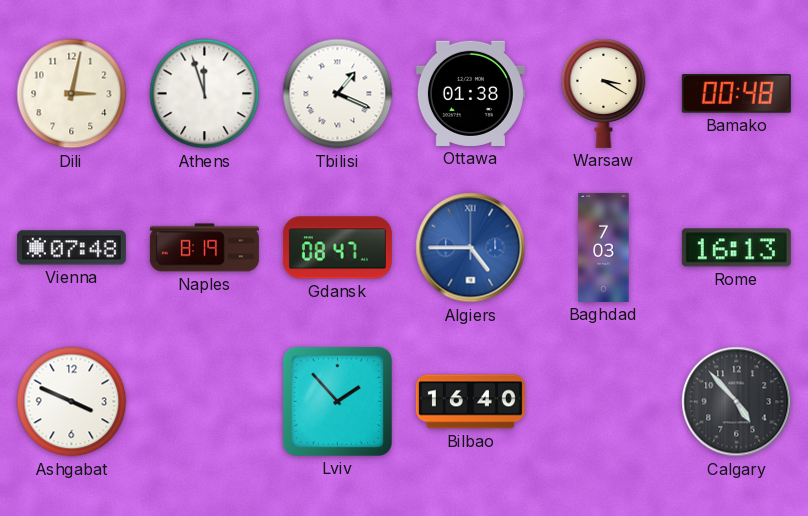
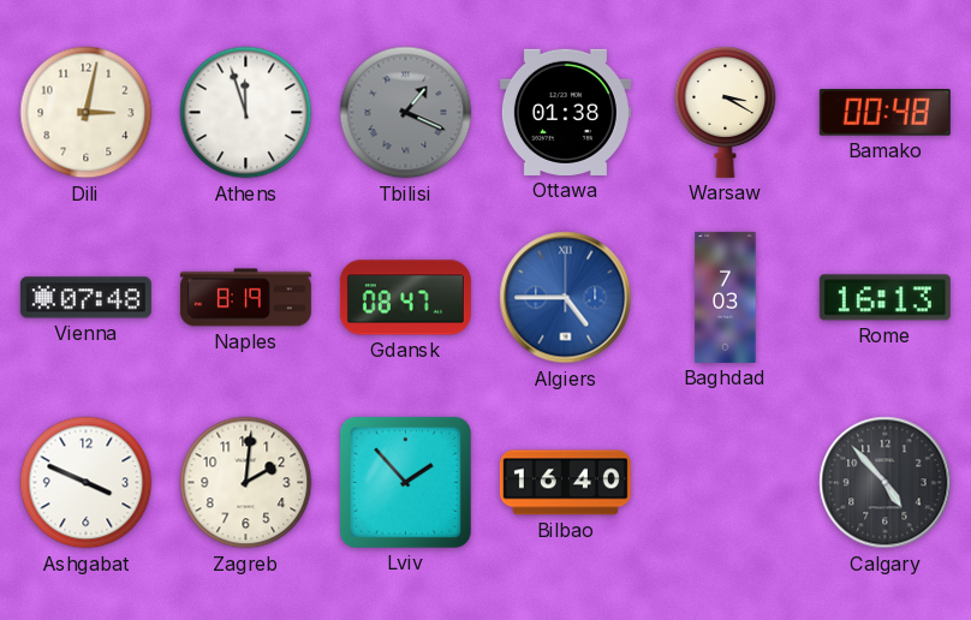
Tbilisi dial: white -> grey
Zagreb: none -> 2:01
